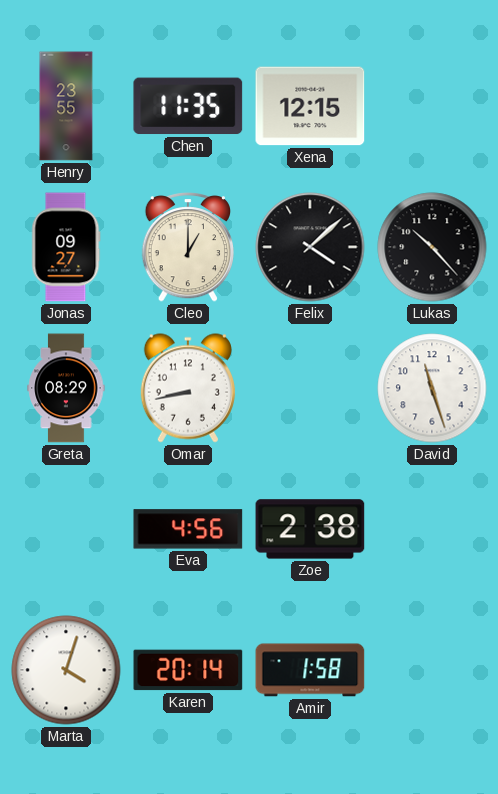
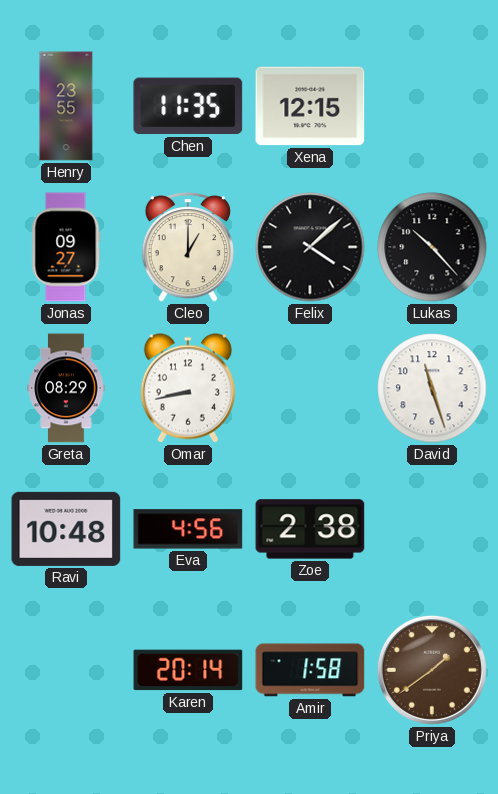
Ravi: none -> 10:48
Marta: 4:03 -> none
Priya: none -> 1:39
